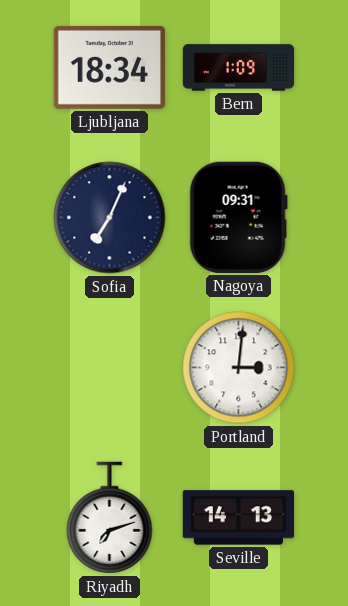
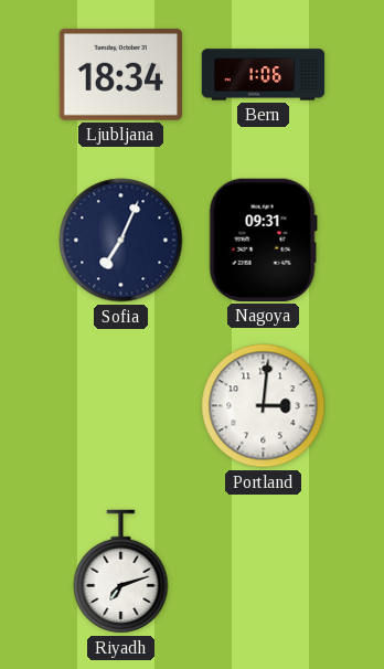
Bern: 1:09 -> 1:06
Seville: 14:13 -> none
